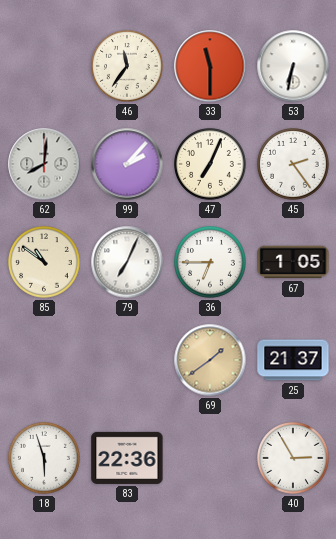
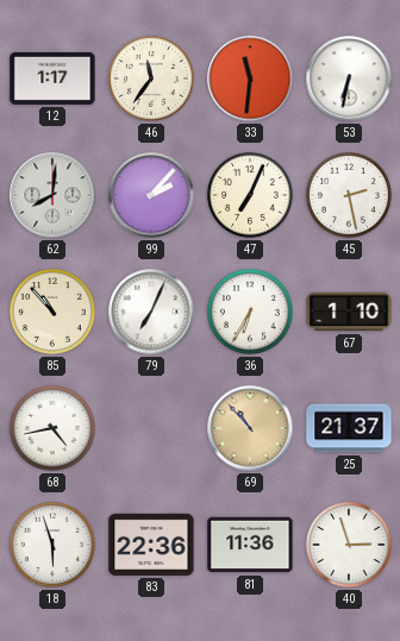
12: none -> 1:17
33: 11:30 -> 11:31
45: 2:24 -> 2:28
85: 10:51 -> 10:53
36: 6:45 -> 6:35
67: 1:05 -> 1:10
68: none -> 4:43
69: 1:39 -> 10:53
81: none -> 11:36
40: 2:55 -> 2:57
